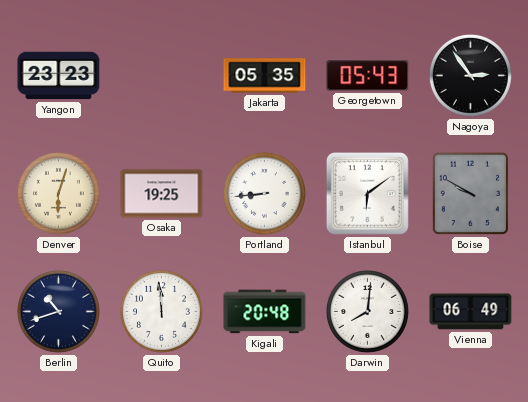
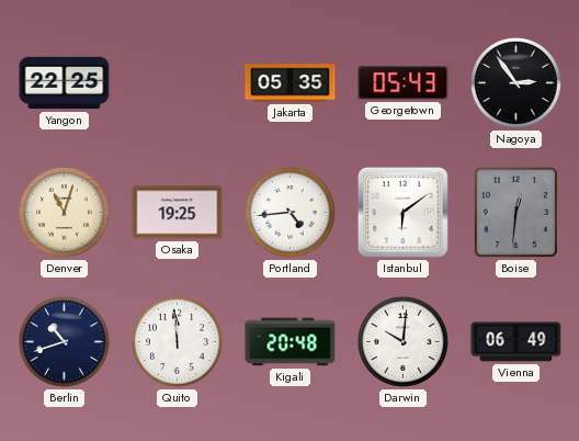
Yangon: 23:23 -> 22:25
Denver: 6:03 -> 11:03
Portland: 8:44 -> 4:44
Boise: 9:50 -> 12:31
Darwin: 8:01 -> 10:01
